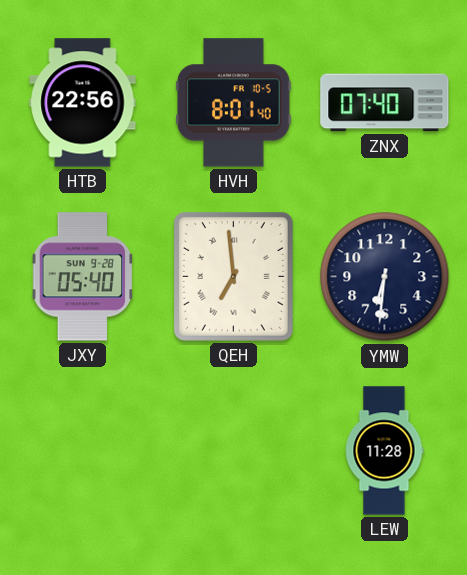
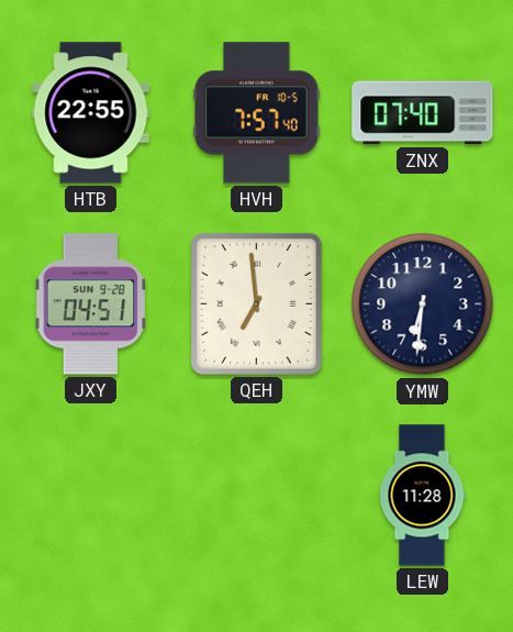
HTB: 22:56 -> 22:55
HVH: 8:01 -> 7:57
JXY: 05:40 -> 04:51
